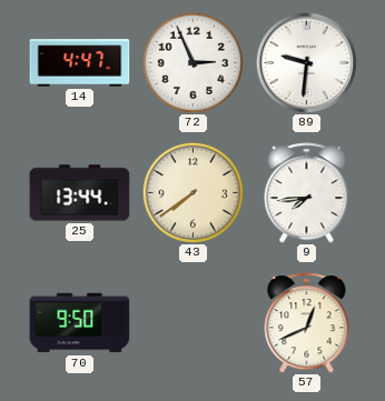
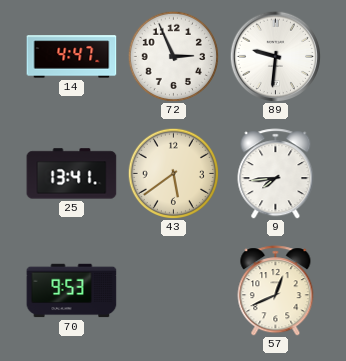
25: 13:44 -> 13:41
43: 7:39 -> 5:39
70: 9:50 -> 9:53
